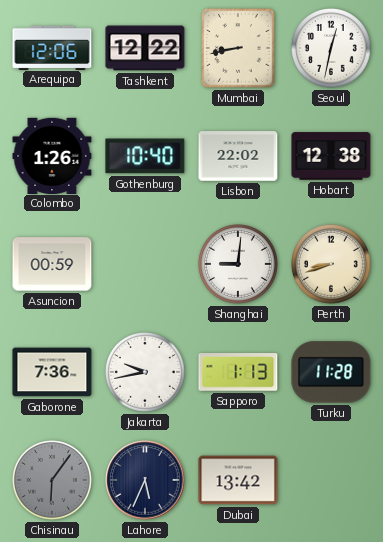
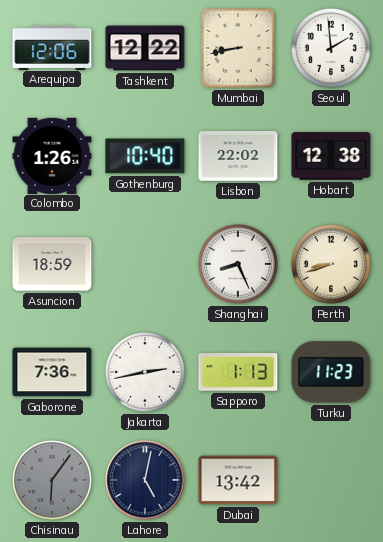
Seoul: 12:32 -> 1:59
Asuncion: 00:59 -> 18:59
Shanghai: 9:01 -> 8:26
Jakarta: 9:43 -> 2:43
Turku: 11:28 -> 11:23
Lahore: 5:34 -> 5:02
